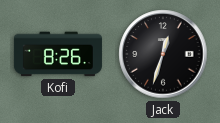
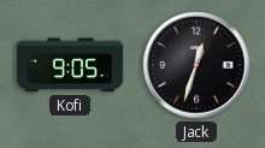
Kofi: 8:26 -> 9:05
